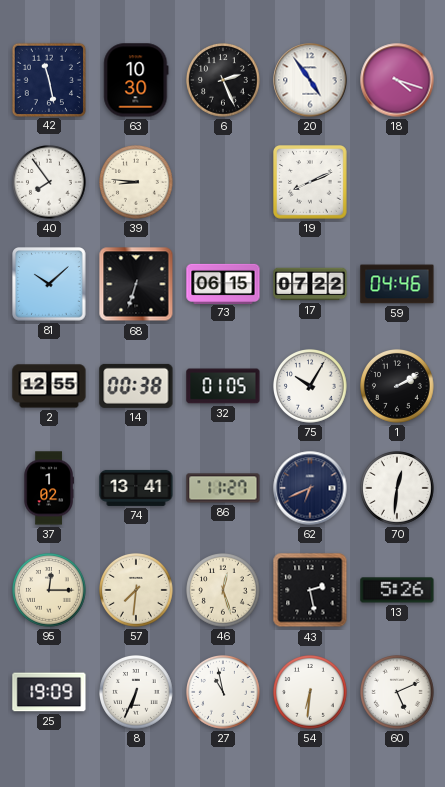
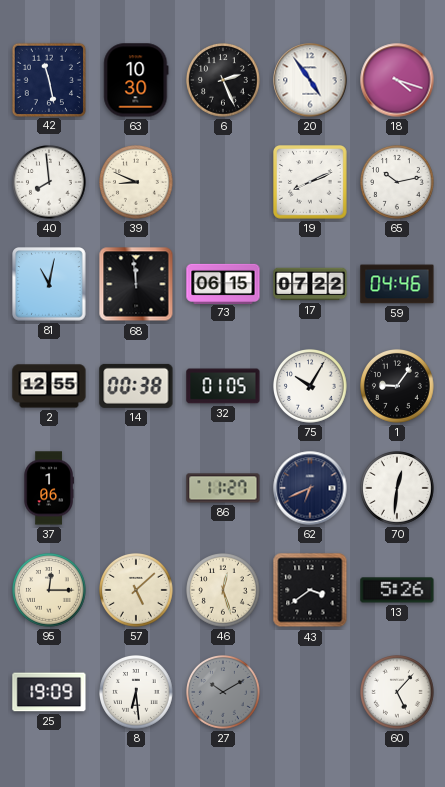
40: 7:54 -> 7:59
39: 8:46 -> 8:49
65: none -> 10:13
81: 10:08 -> 11:02
68: 6:33 -> 11:59
1: 2:10 -> 9:06
37: 1:02 -> 1:06
74: 13:41 -> none
57: 7:31 -> 5:08
43: 2:28 -> 3:39
8: 6:34 -> 6:29
27: 10:58 -> 10:10
27 dial: white -> grey
54: 6:31 -> none
60: 5:11 -> 5:07
